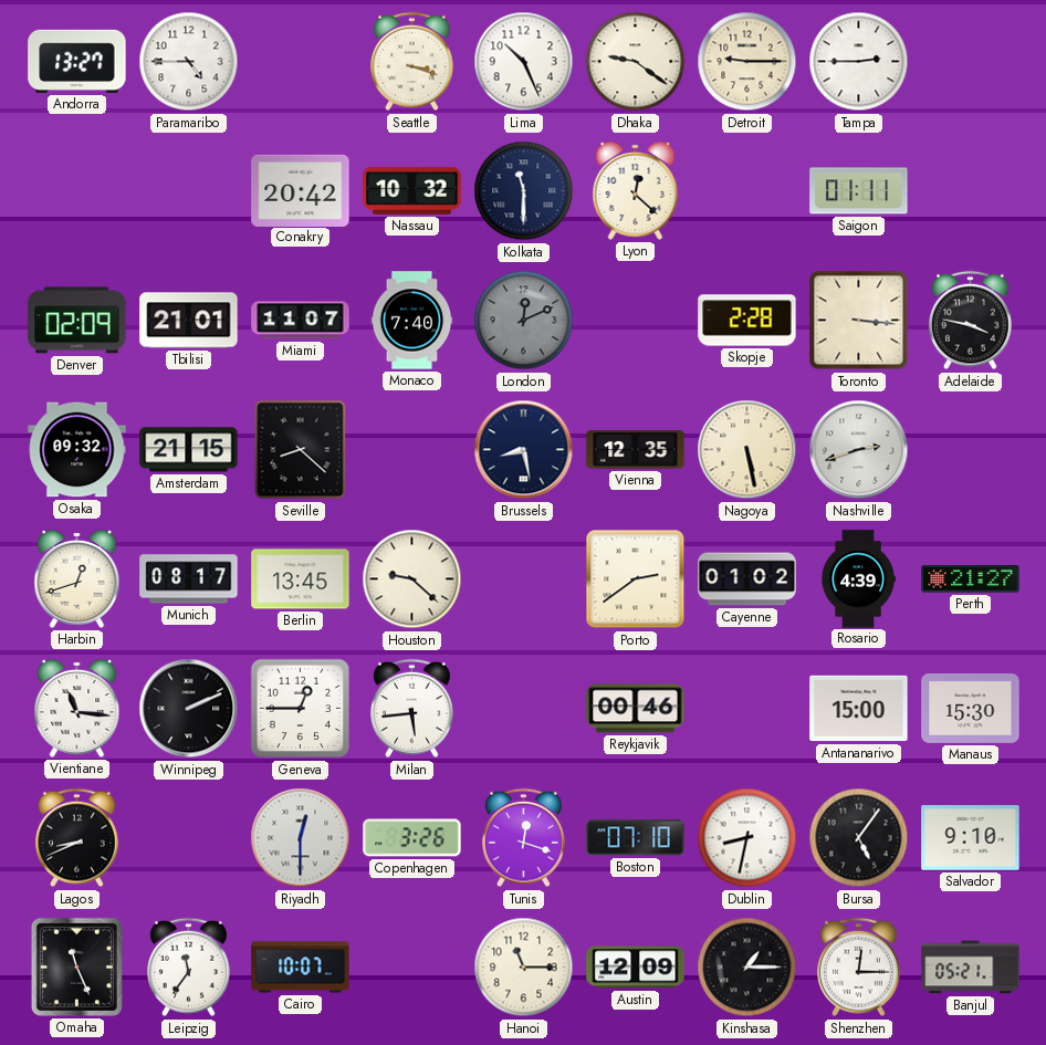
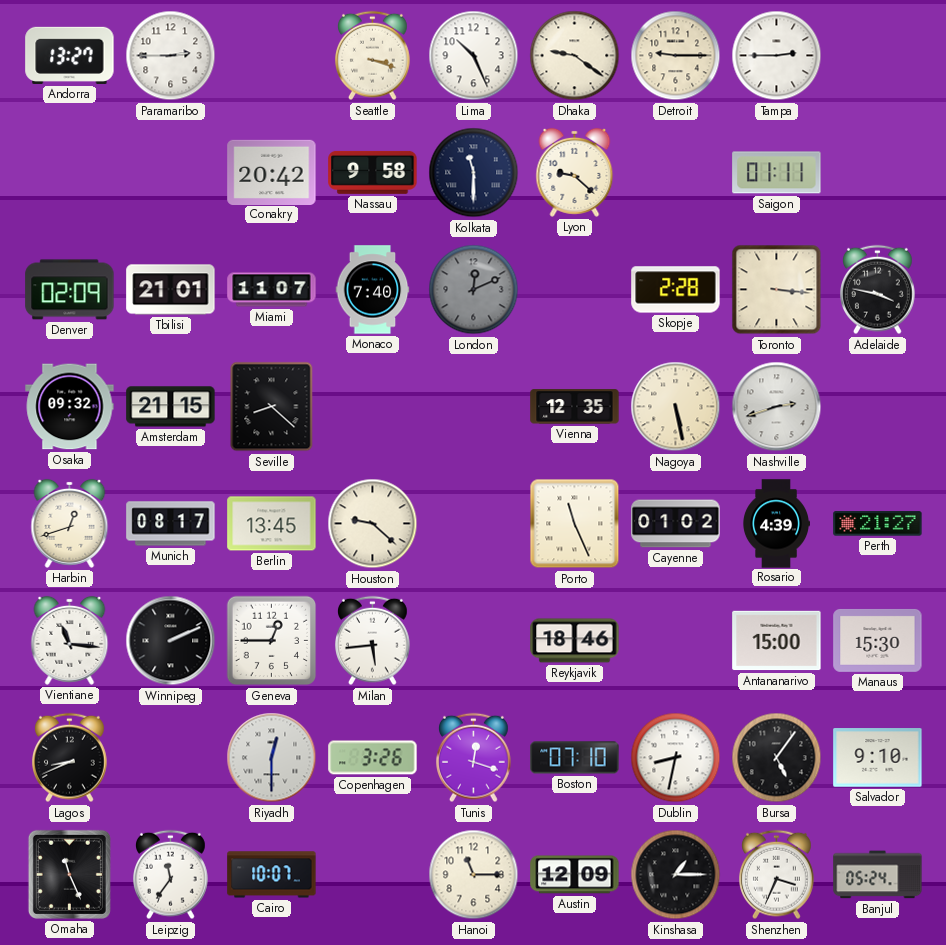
Paramaribo: 4:45 -> 2:45
Nassau: 10:32 -> 9:58
Lyon: 12:22 -> 9:22
Brussels: 8:28 -> none
Porto: 2:39 -> 11:26
Reykjavik: 00:46 -> 18:46
Shenzhen: 12:15 -> 3:34
Banjul: 05:21 -> 05:24
